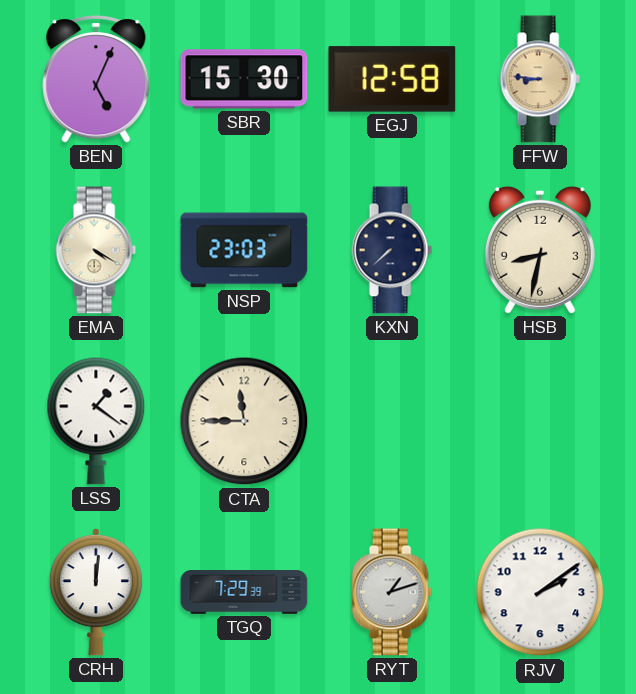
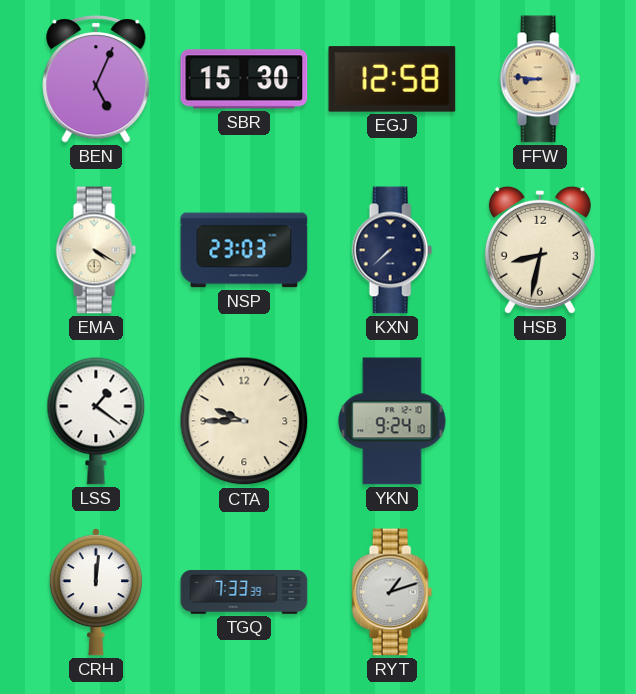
CTA: 11:45 -> 9:45
YKN: none -> 9:24
TGQ: 7:29 -> 7:33
RJV: 2:09 -> none
